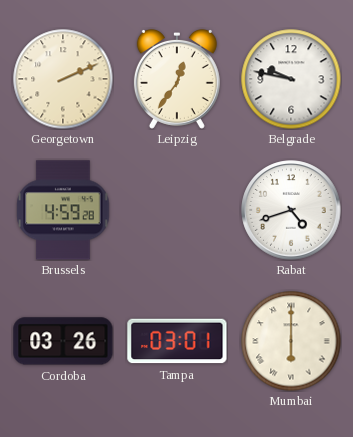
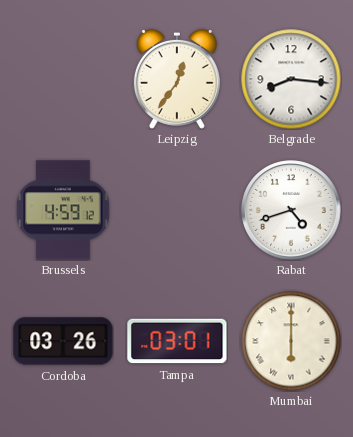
Georgetown: 2:11 -> none
Belgrade: 9:47 -> 8:16
Brussels: 4:59:28 -> 4:59:12
